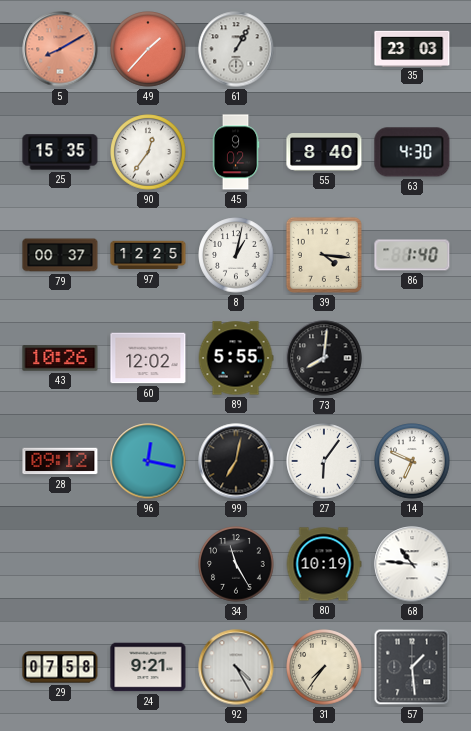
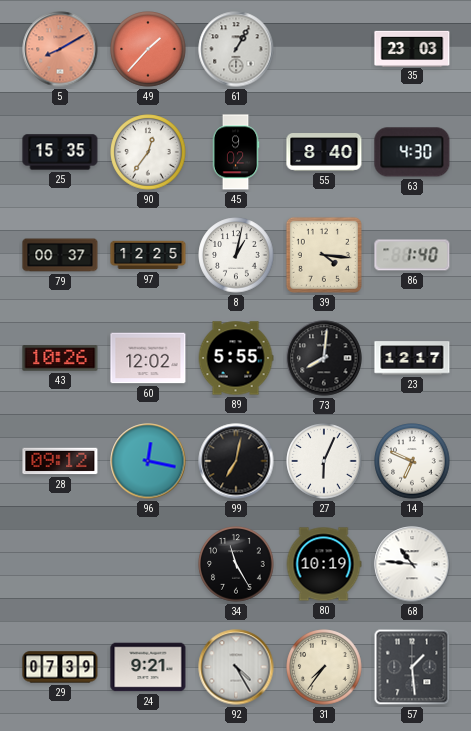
23: none -> 12:17
27: 6:06 -> 6:04
29: 07:58 -> 07:39
